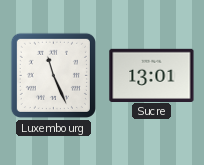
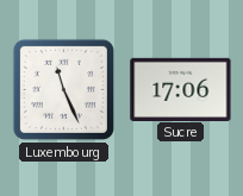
Sucre: 13:01 -> 17:06
